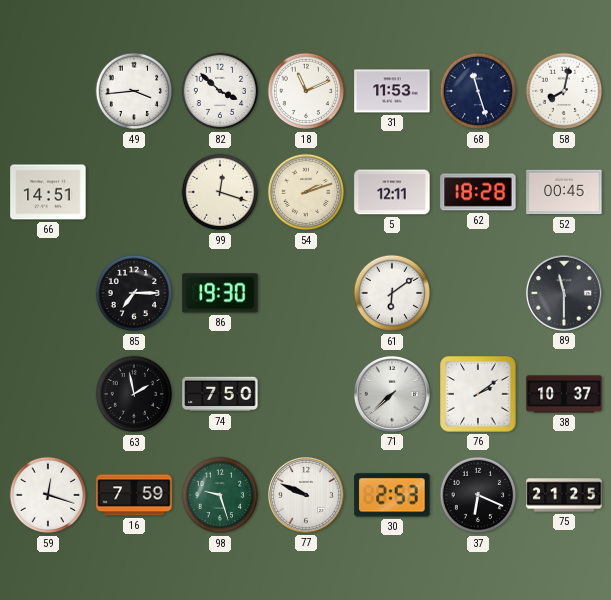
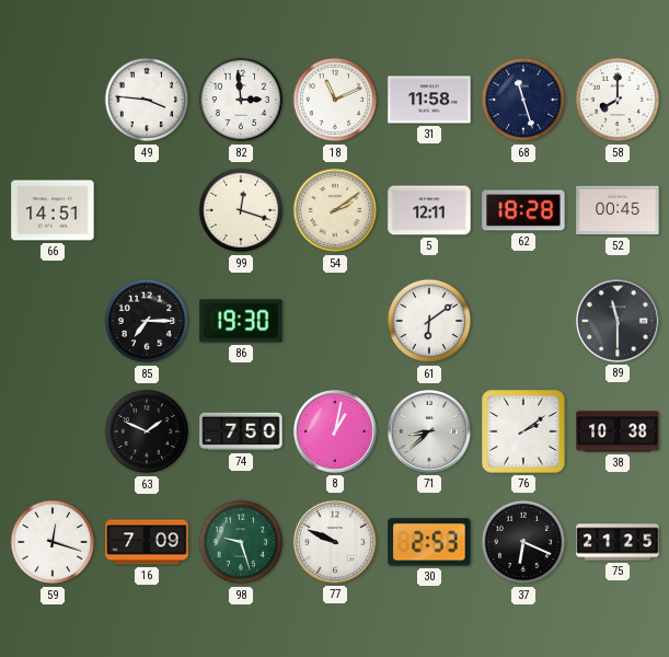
49: 3:44 -> 3:46
82: 3:52 -> 2:59
31: 11:53 -> 11:58
58: 8:02 -> 8:00
54: 2:12 -> 2:09
63: 1:58 -> 1:49
8: none -> 1:02
71: 7:38 -> 8:38
38: 10:37 -> 10:38
16: 7:59 -> 7:09
